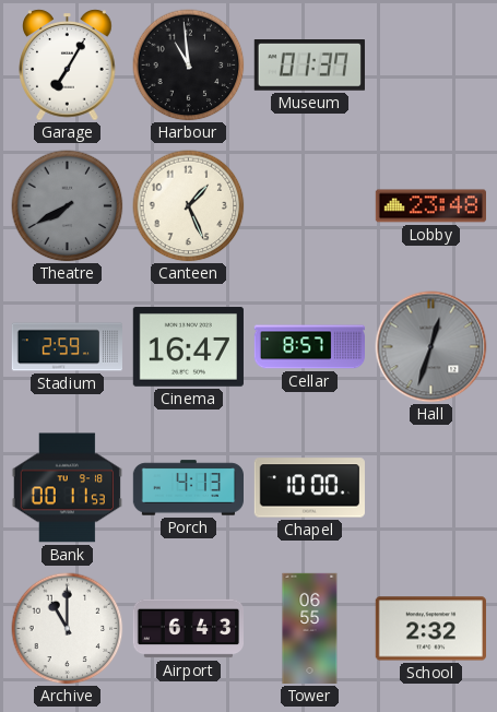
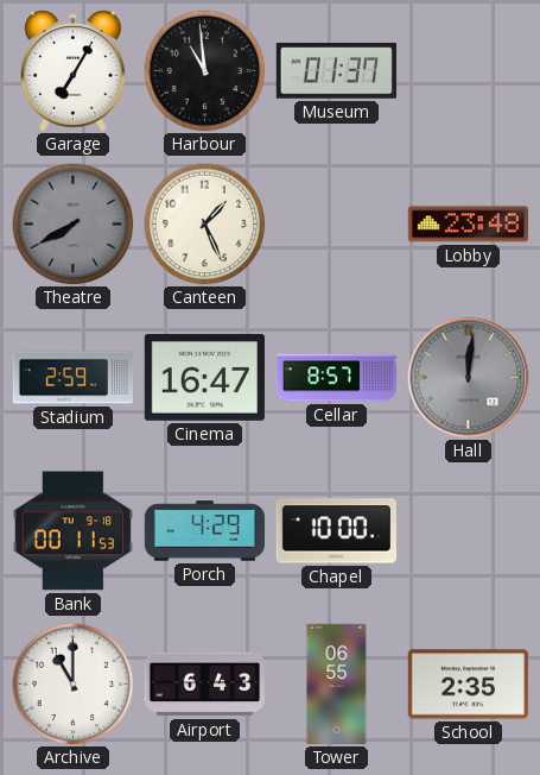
Hall: 12:33 -> 12:01
Porch: 4:13 -> 4:29
School: 2:32 -> 2:35
